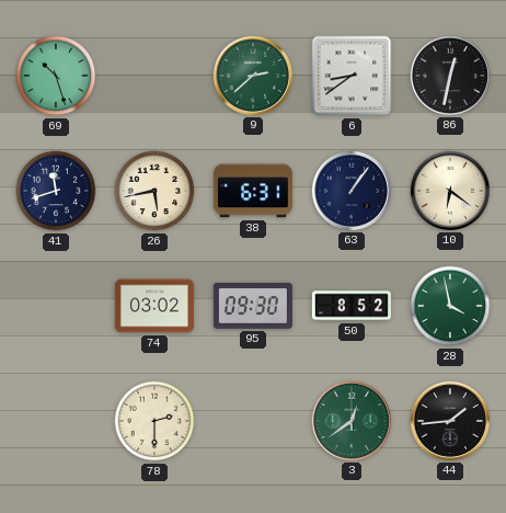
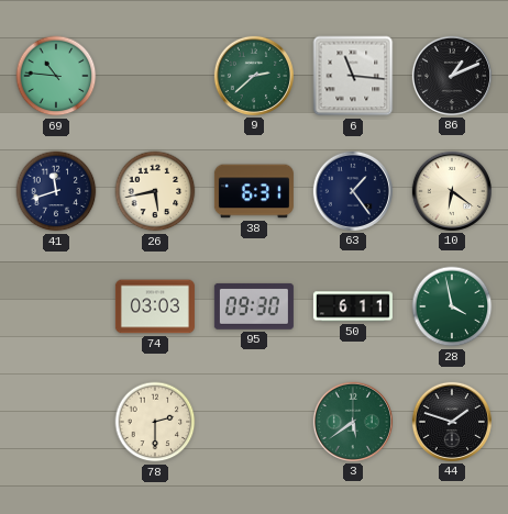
69: 10:27 -> 10:46
6: 8:39 -> 11:16
86: 12:32 -> 1:11
63: 1:06 -> 1:24
74: 03:02 -> 03:03
50: 8:52 -> 6:11
3: 12:39 -> 5:39
44: 1:44 -> 1:48
